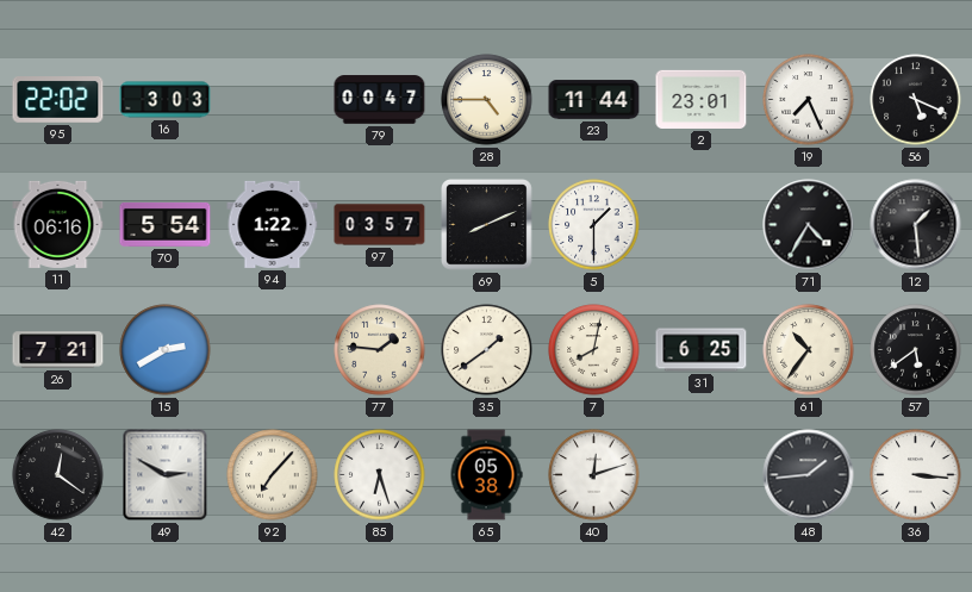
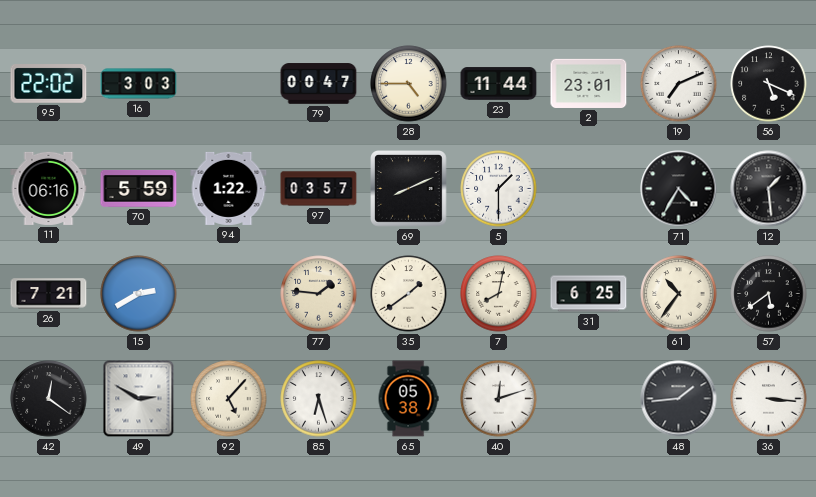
19: 7:26 -> 7:11
70: 5:54 -> 5:59
92: 7:07 -> 5:07
